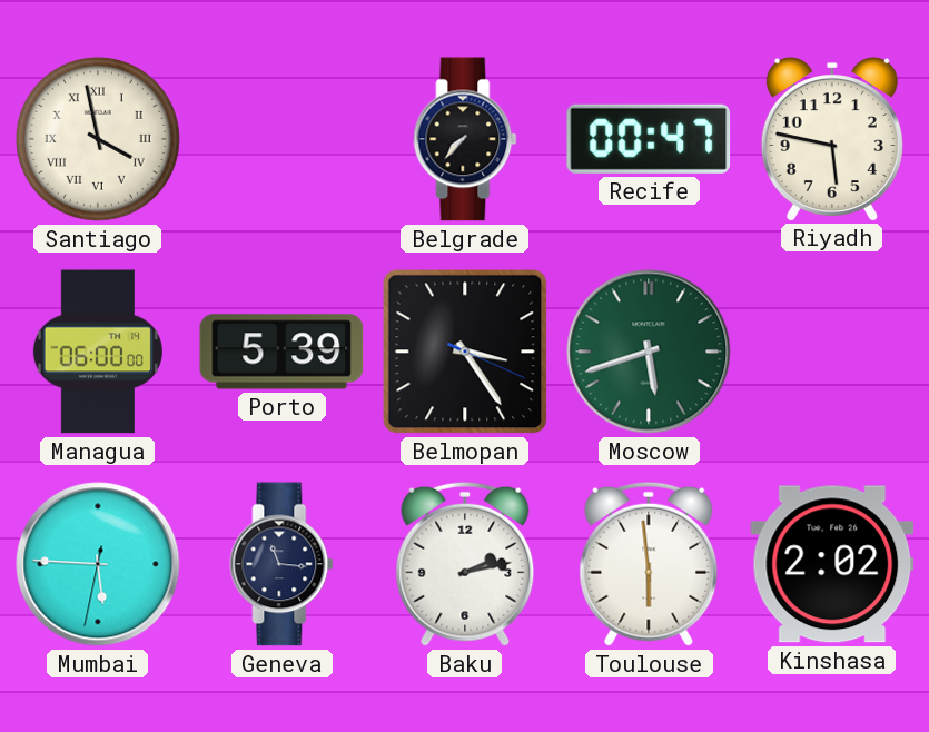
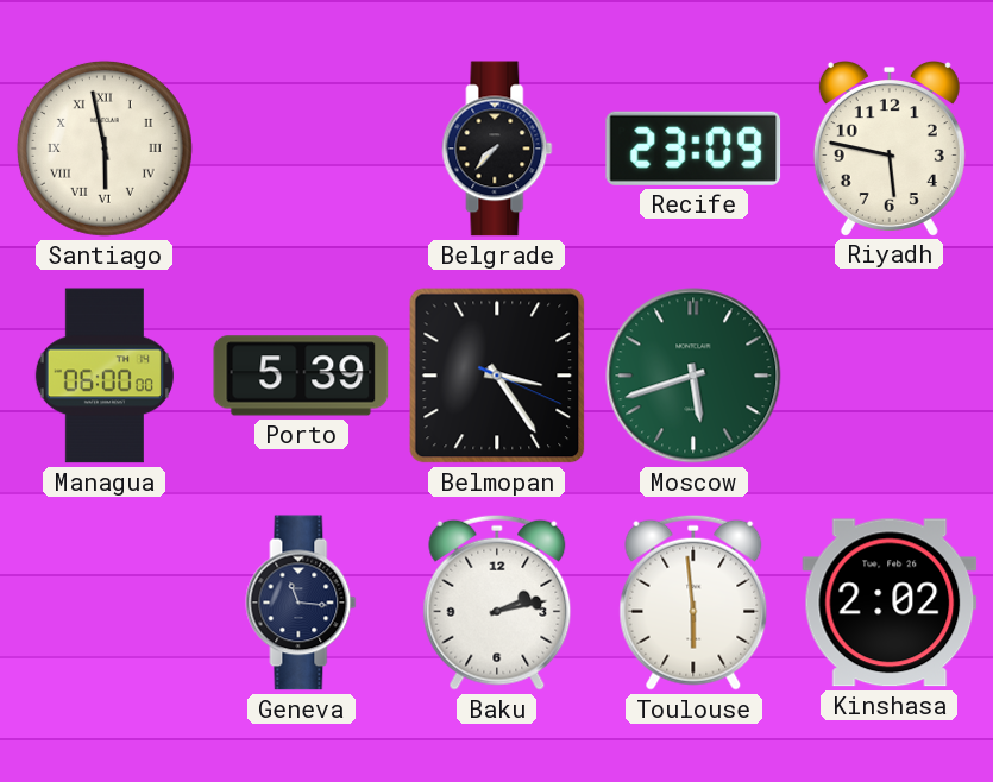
Santiago: 3:58 -> 5:58
Recife: 00:47 -> 23:09
Mumbai: 5:45 -> none
